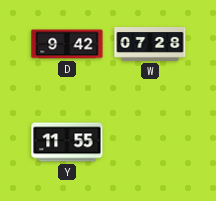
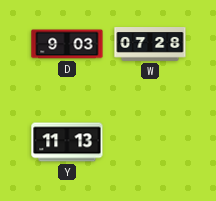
D: 9:42 -> 9:03
Y: 11:55 -> 11:13
